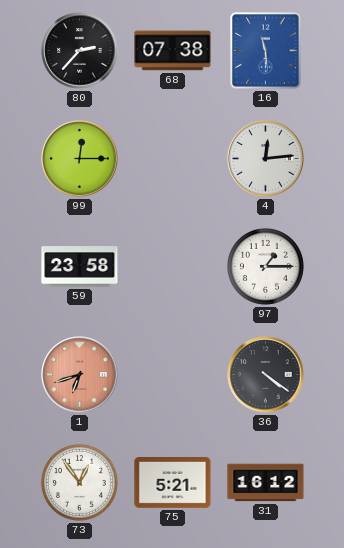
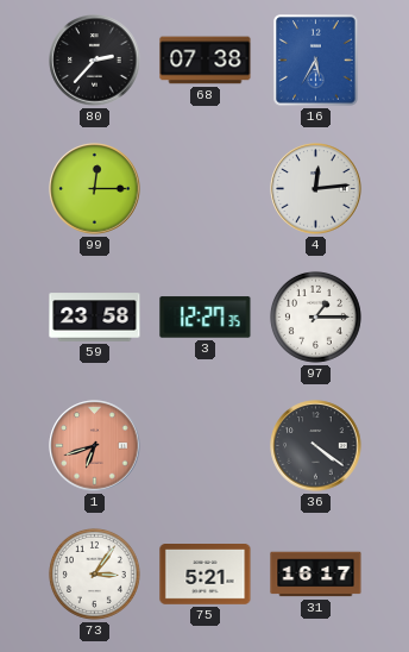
16: 11:29 -> 5:35
3: none -> 12:27
73: 12:54 -> 3:06
31: 16:12 -> 16:17
